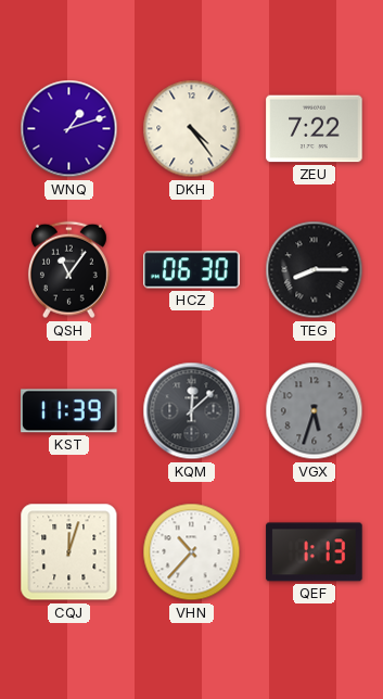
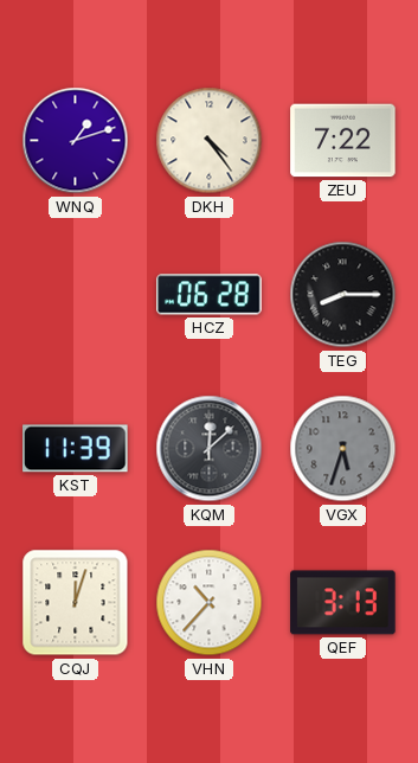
QSH: 11:06 -> none
HCZ: 06:30 -> 06:28
QEF: 1:13 -> 3:13
